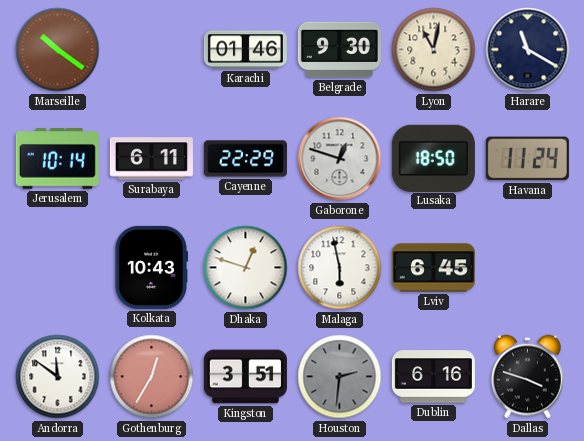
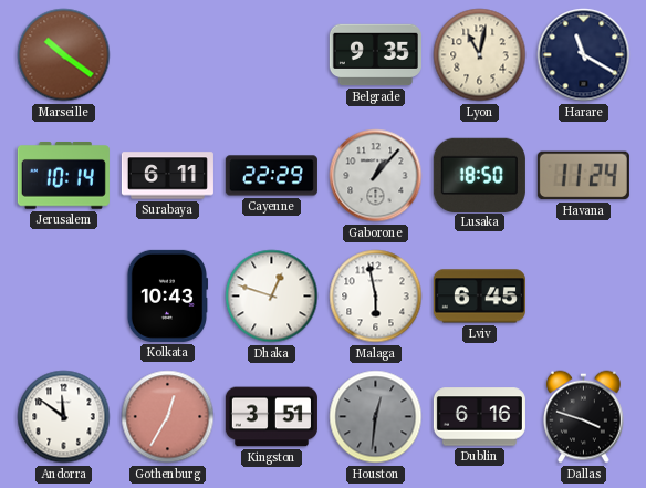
Karachi: 01:46 -> none
Belgrade: 9:30 -> 9:35
Gaborone: 12:48 -> 1:07
Houston: 2:31 -> 12:31
